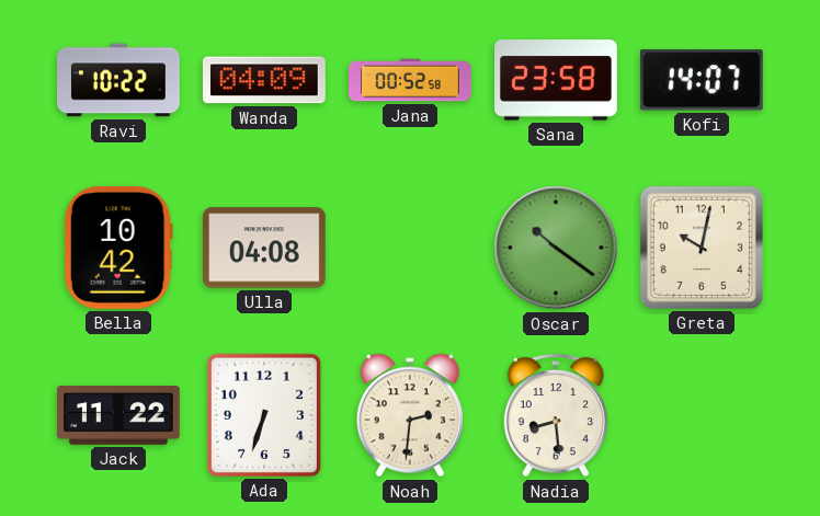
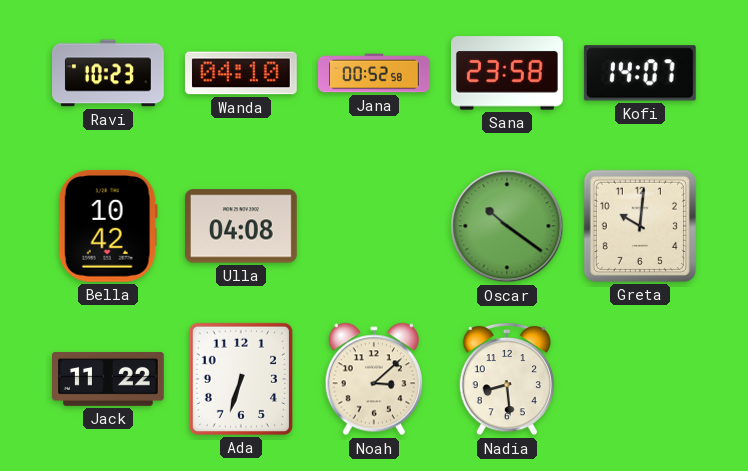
Ravi: 10:22 -> 10:23
Wanda: 04:09 -> 04:10
Greta: 10:02 -> 10:01
Noah: 2:31 -> 3:08
